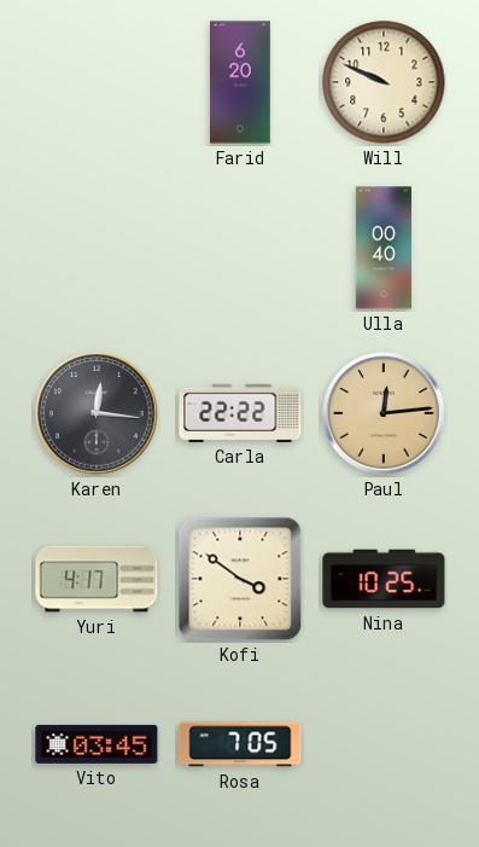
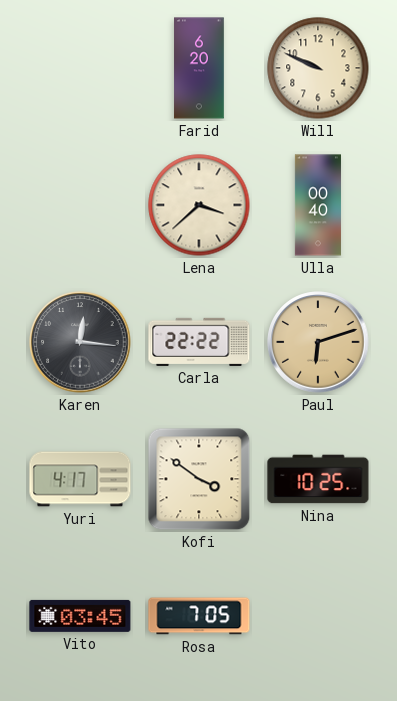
Lena: none -> 3:38
Paul: 12:14 -> 6:12
